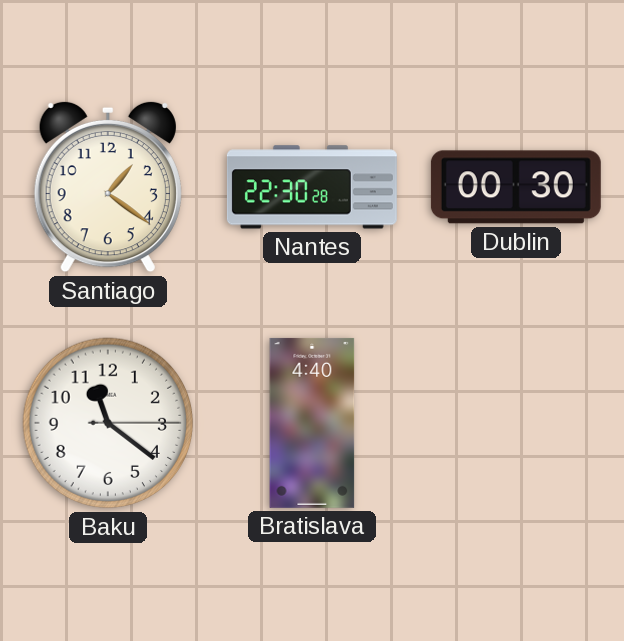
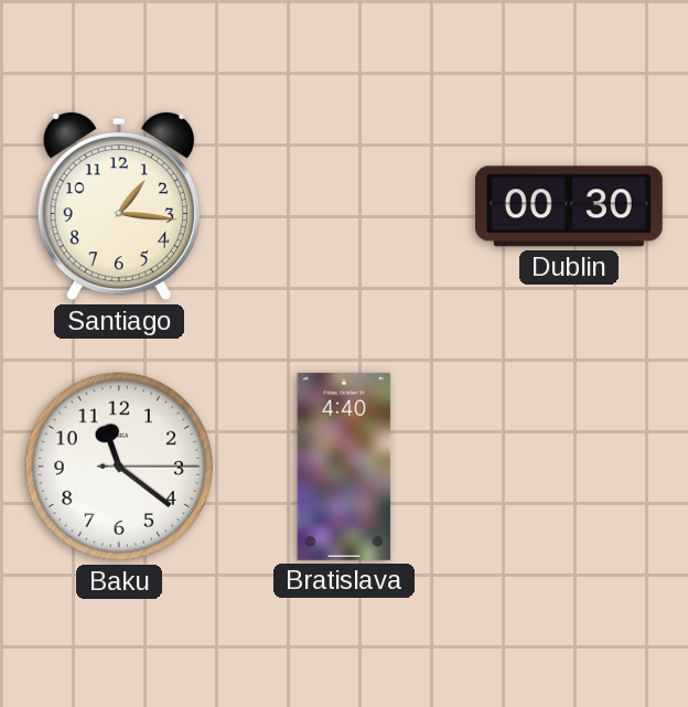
Santiago: 1:21 -> 1:16
Nantes: 22:30 -> none
